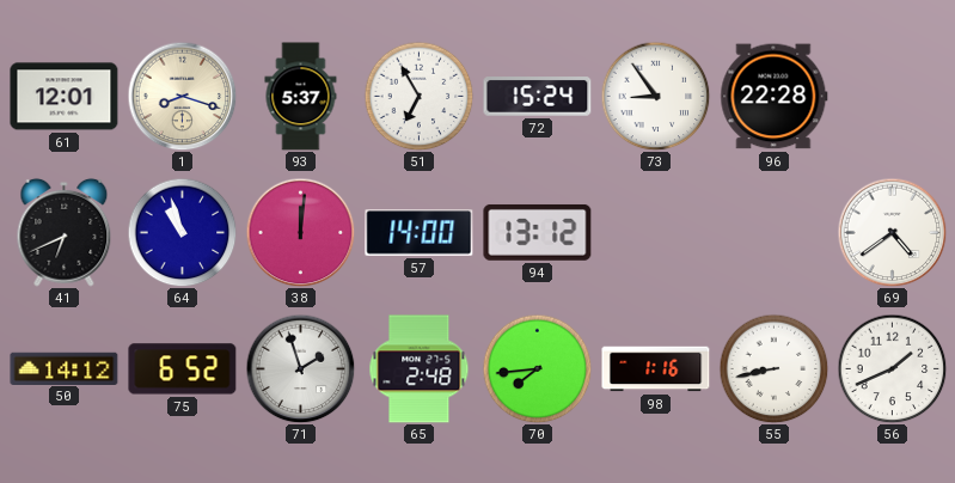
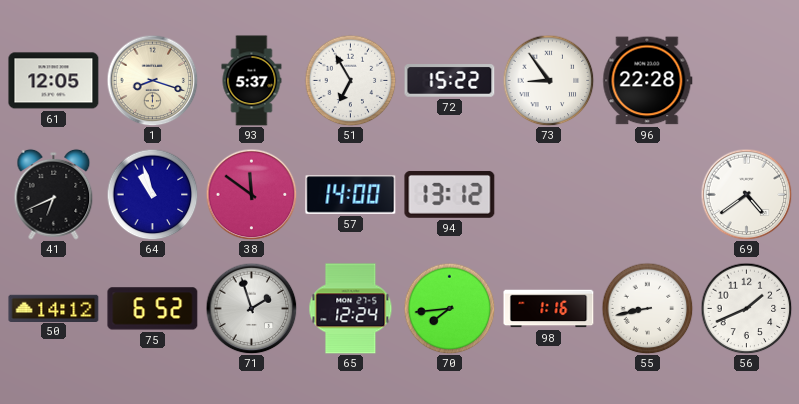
61: 12:01 -> 12:05
72: 15:24 -> 15:22
38: 12:01 -> 11:51
65: 2:48 -> 12:24
